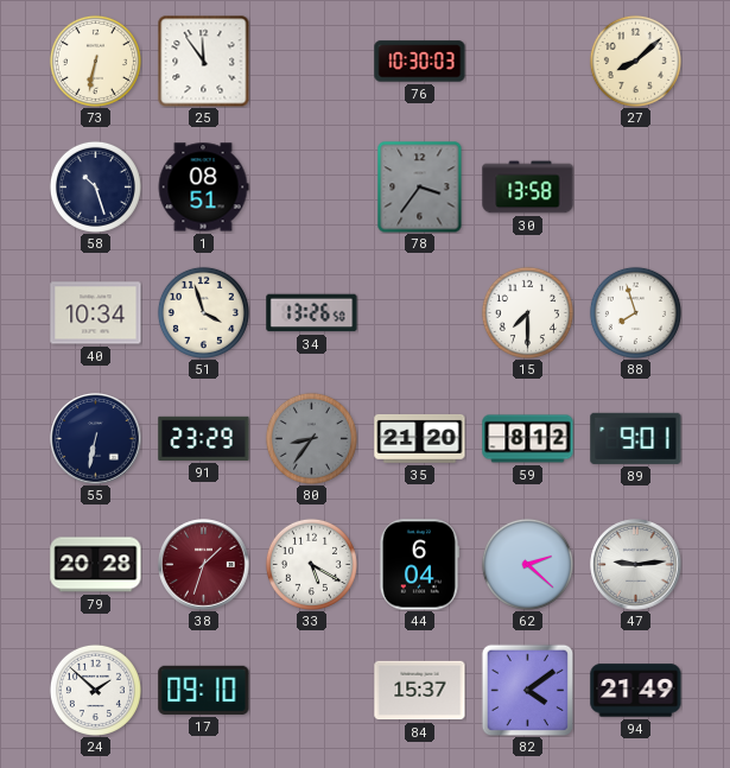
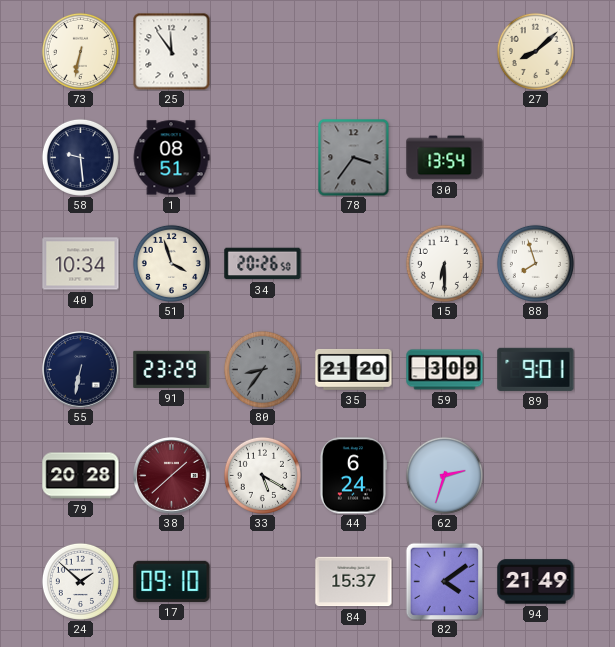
76: 10:30 -> none
58: 10:27 -> 9:29
30: 13:58 -> 13:54
34: 13:26 -> 20:26
15: 7:30 -> 6:30
59: 8:12 -> 3:09
38: 1:33 -> 1:38
44: 6:04 -> 6:24
62: 2:22 -> 2:33
47: 9:14 -> none
